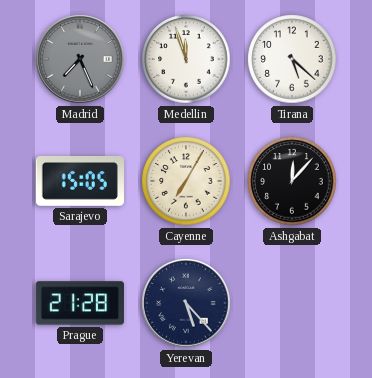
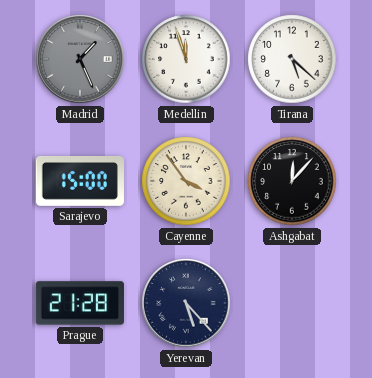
Madrid: 7:26 -> 1:26
Sarajevo: 15:05 -> 15:00
Cayenne: 7:05 -> 3:54
